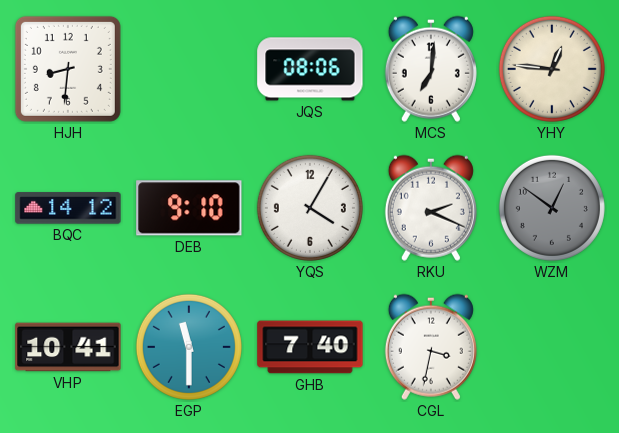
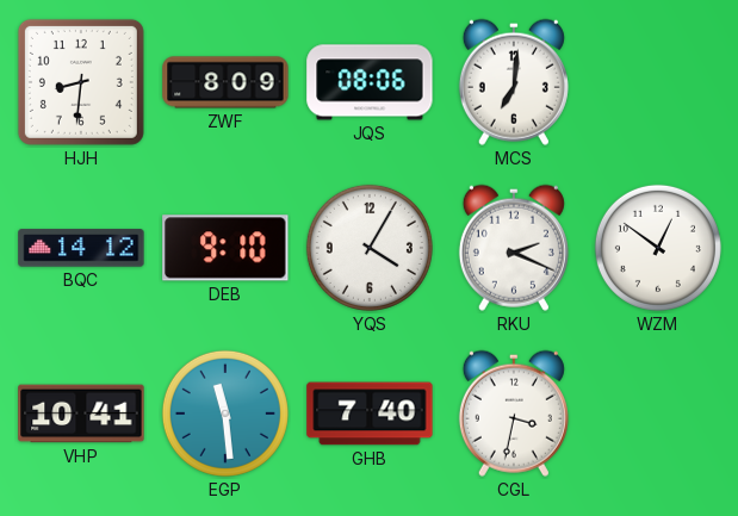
ZWF: none -> 8:09
YHY: 12:46 -> none
WZM dial: grey -> white
EGP: 11:30 -> 11:29
